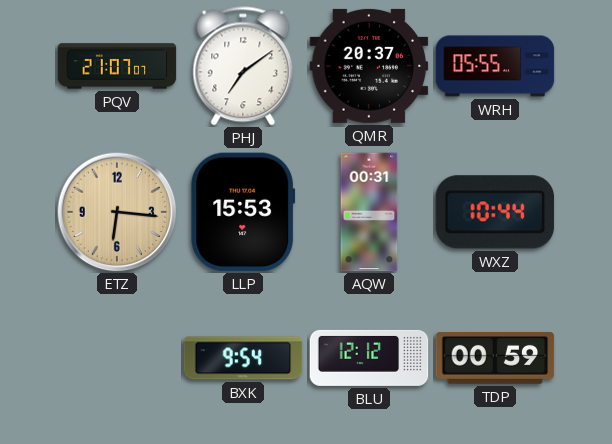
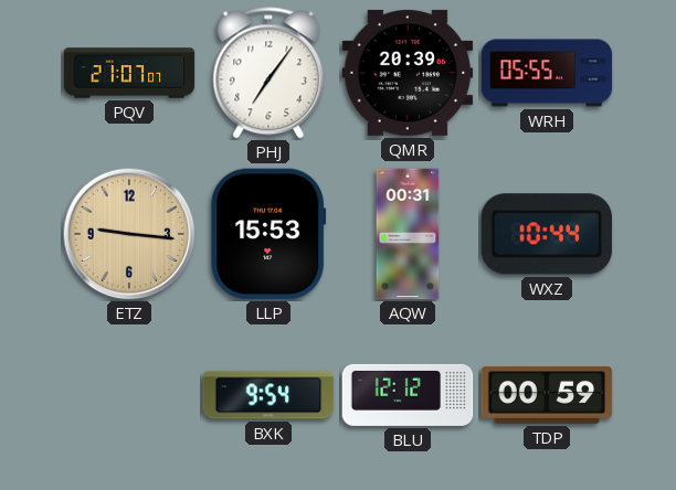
PHJ: 7:09 -> 7:06
QMR: 20:37 -> 20:39
ETZ: 6:16 -> 9:16
